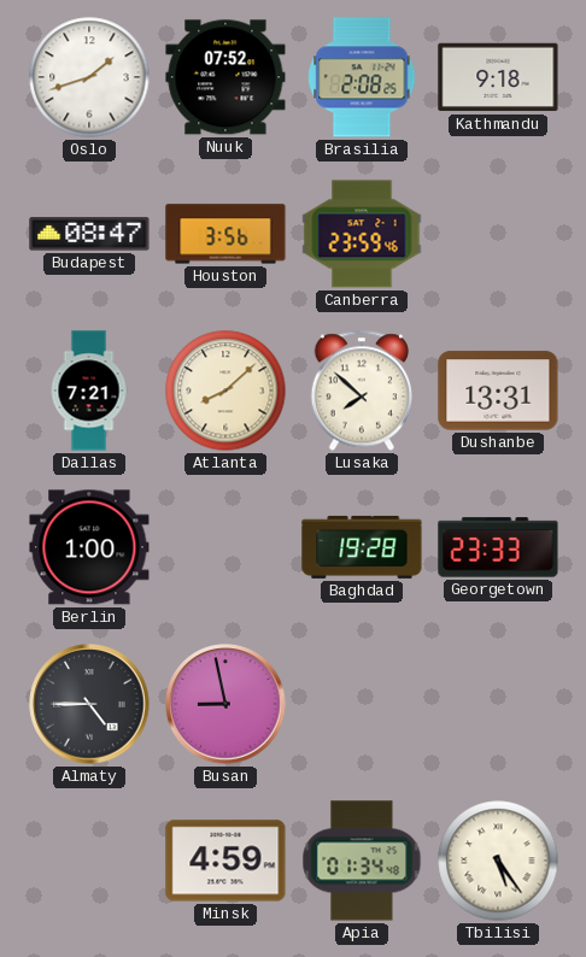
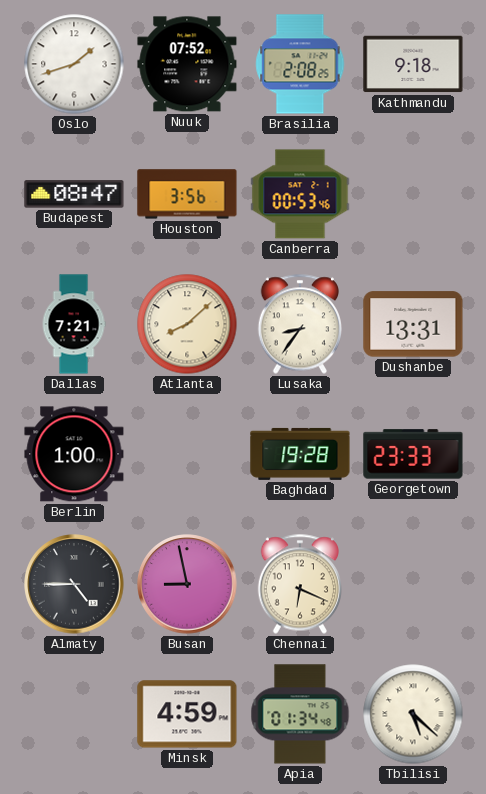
Canberra: 23:59 -> 00:53
Lusaka: 7:52 -> 8:36
Chennai: none -> 6:19
Tbilisi: 5:24 -> 5:22
